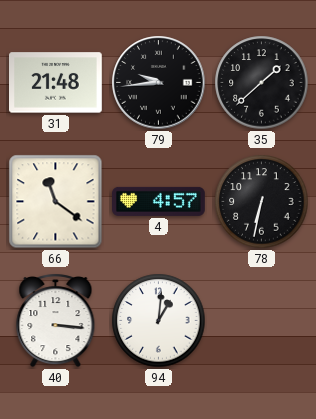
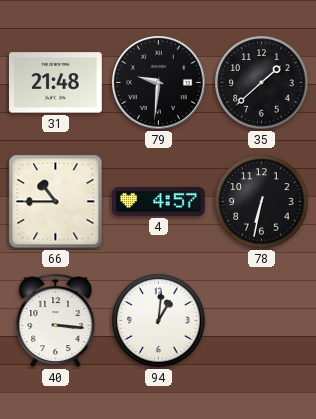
79: 9:44 -> 9:31
66: 11:21 -> 10:45
